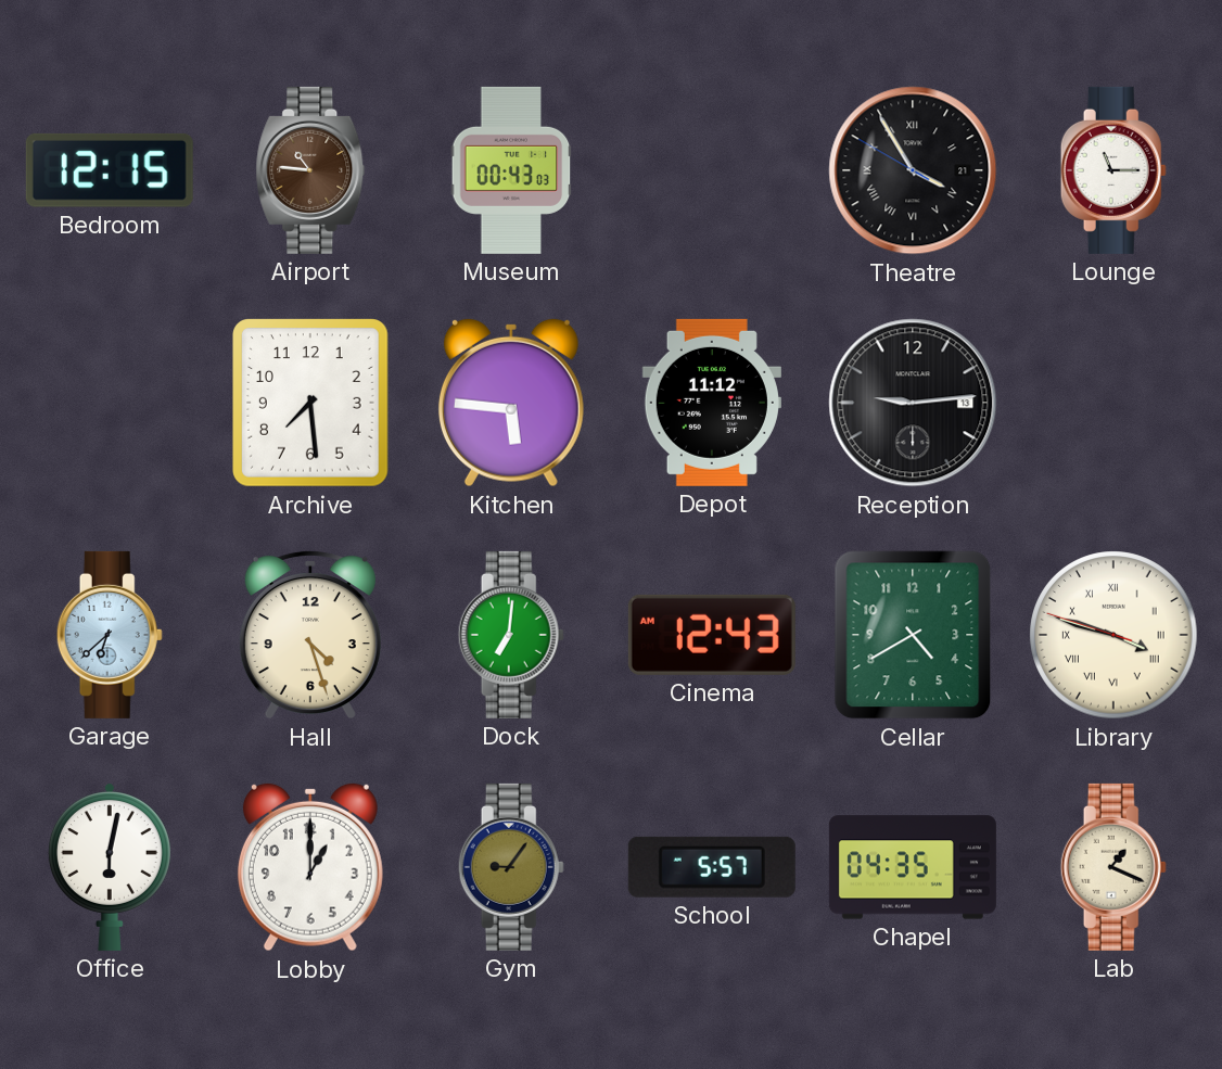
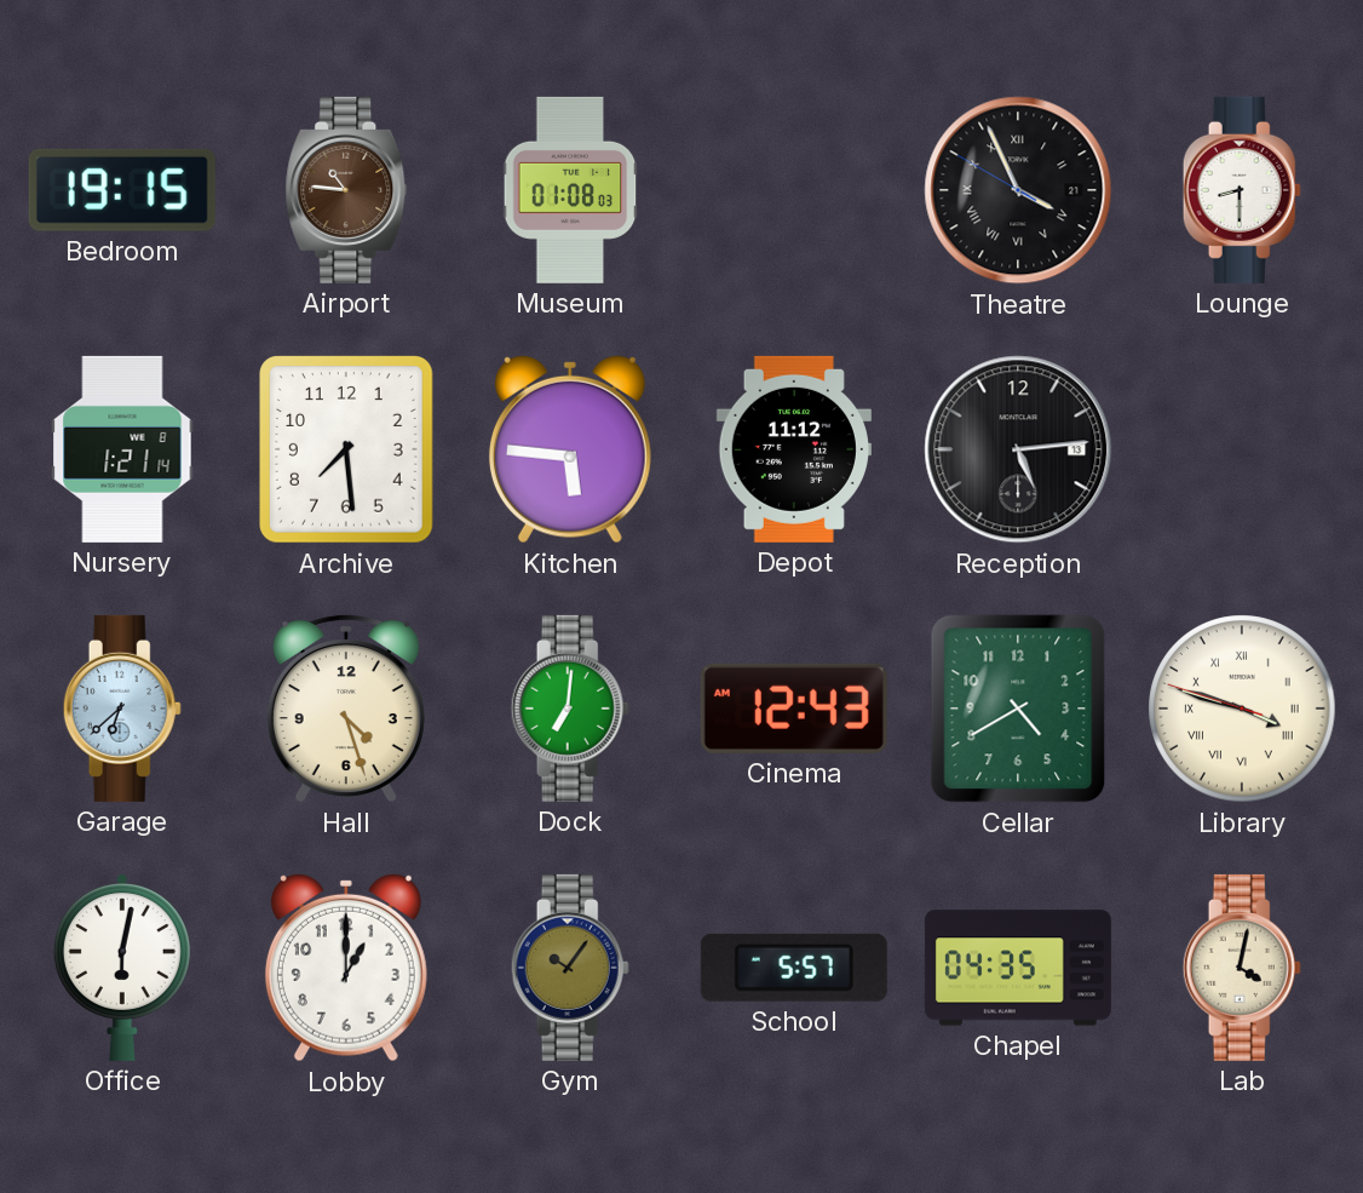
Bedroom: 12:15 -> 19:15
Museum: 00:43 -> 01:08
Theatre: 3:54 -> 3:55
Lounge: 11:15 -> 8:30
Nursery: none -> 1:21
Reception: 9:14 -> 5:14
Gym: 9:06 -> 10:06
Lab: 1:19 -> 4:02
